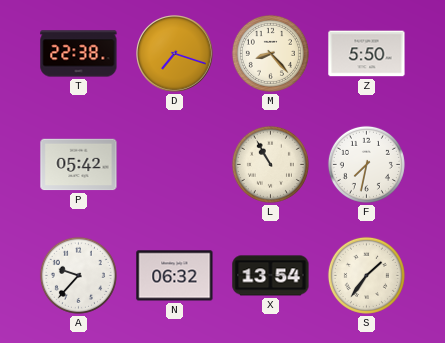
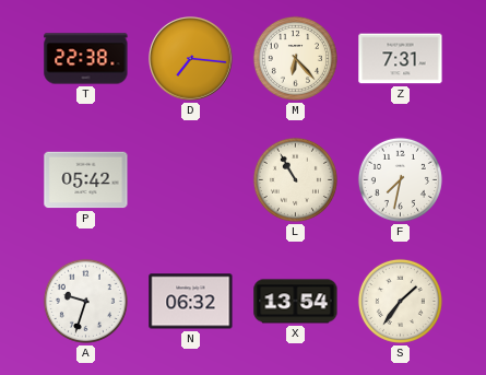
D: 7:18 -> 7:16
M: 8:23 -> 6:23
Z: 5:50 -> 7:31
A: 9:37 -> 9:33
